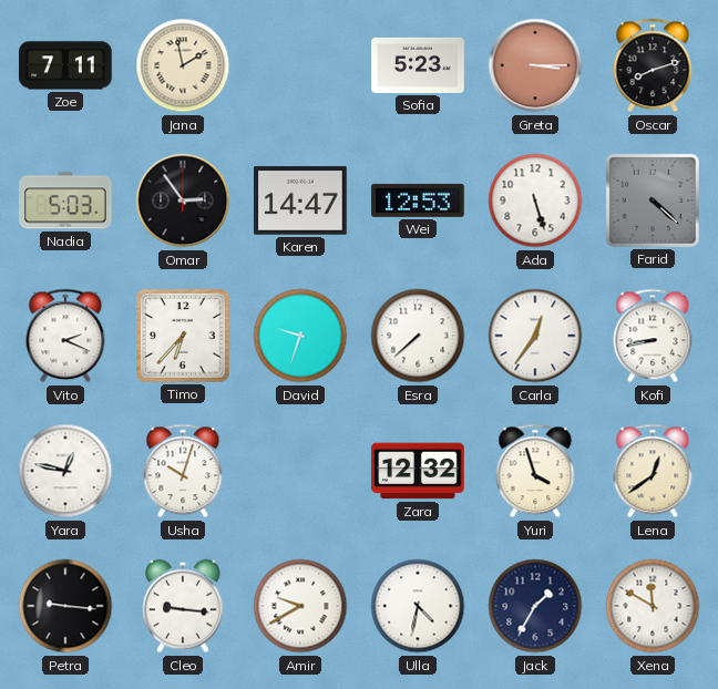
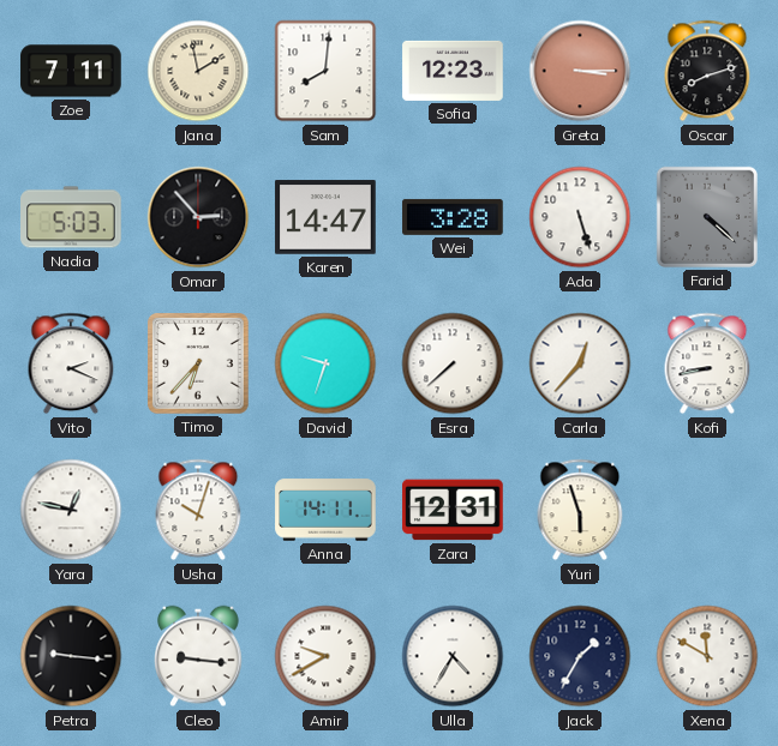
Sam: none -> 8:01
Sofia: 5:23 -> 12:23
Omar: 2:54 -> 2:53
Wei: 12:53 -> 3:28
Carla: 12:36 -> 12:37
Anna: none -> 14:11
Zara: 12:32 -> 12:31
Yuri: 3:57 -> 5:57
Lena: 12:39 -> none
Ulla: 4:32 -> 4:35
